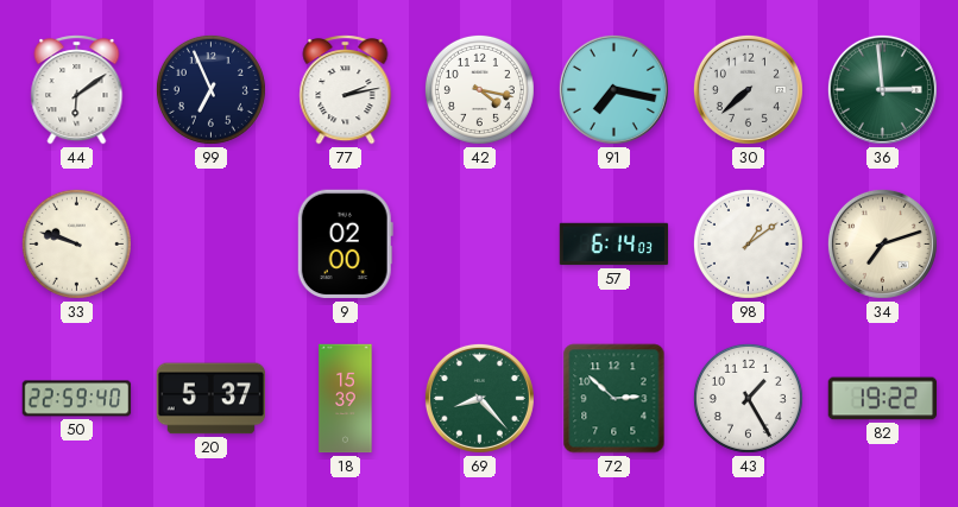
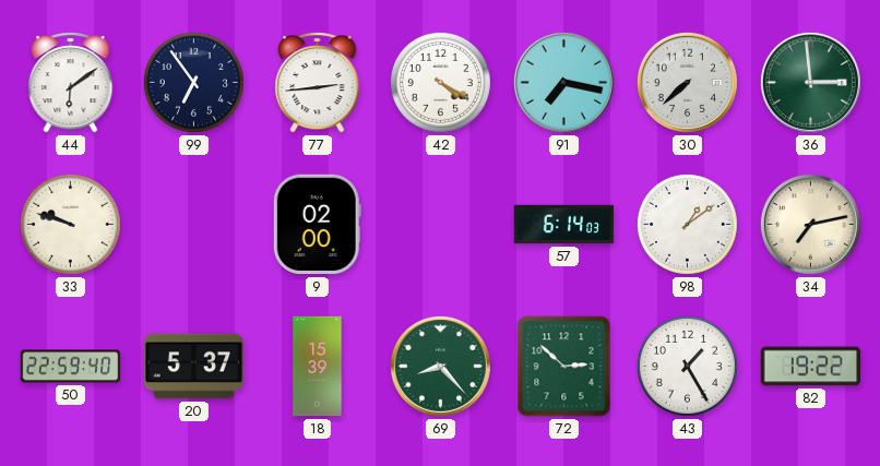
99: 6:56 -> 6:54
77: 2:13 -> 2:44
42: 4:17 -> 4:20
34: 7:12 -> 7:13
